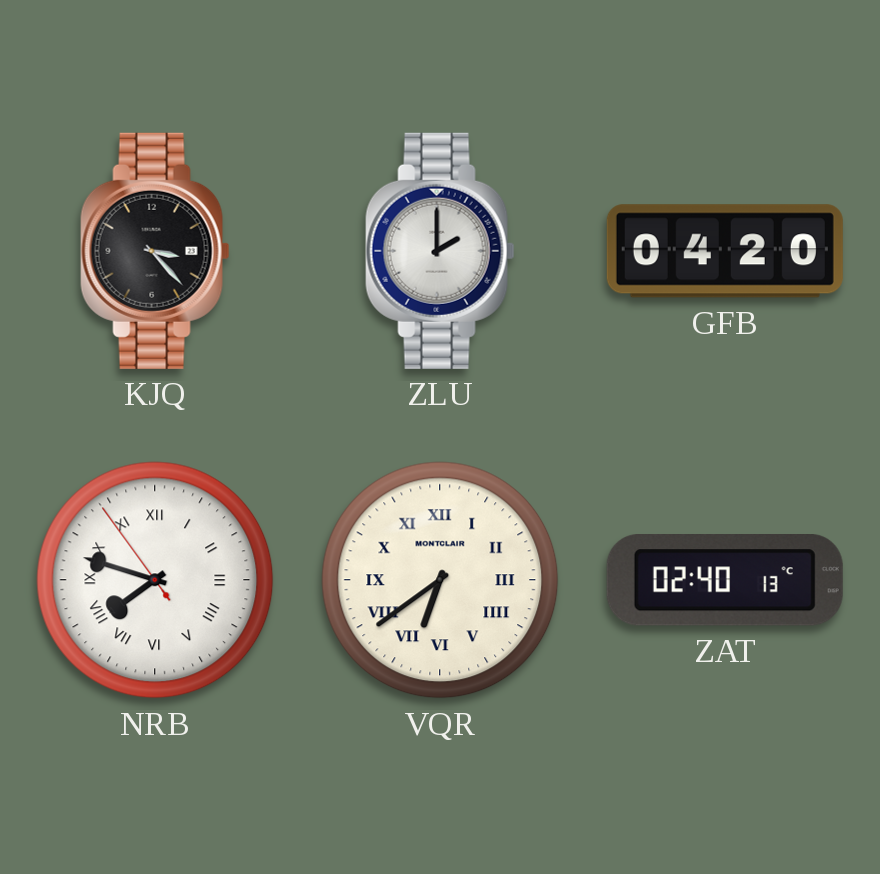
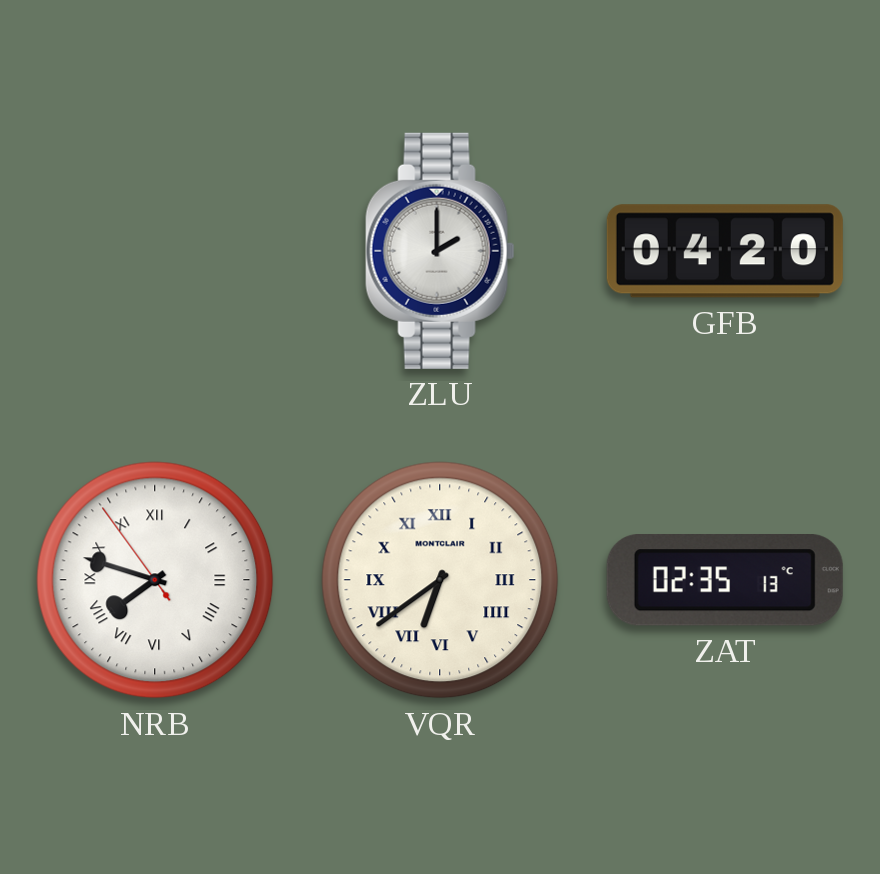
KJQ: 3:23 -> none
ZAT: 02:40 -> 02:35
